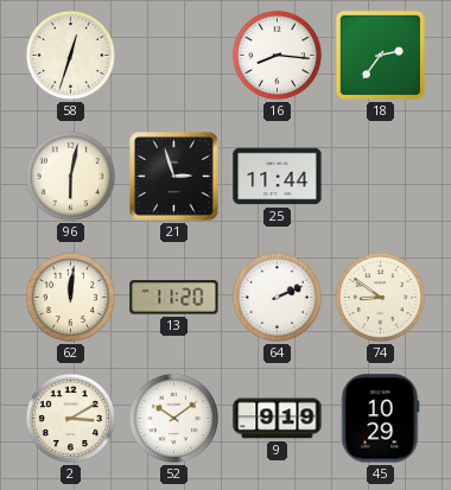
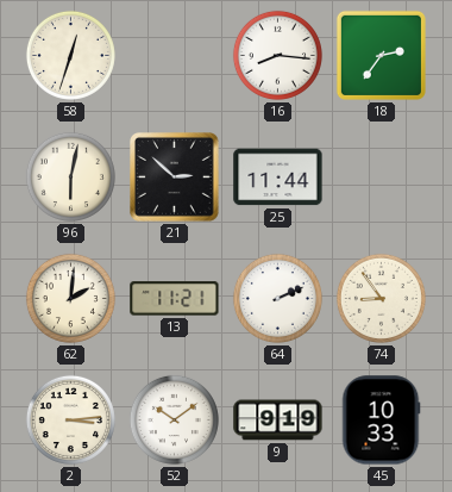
21: 2:57 -> 2:52
62: 12:01 -> 2:01
13: 11:20 -> 11:21
74: 8:51 -> 8:54
2: 3:10 -> 3:14
45: 10:29 -> 10:33
